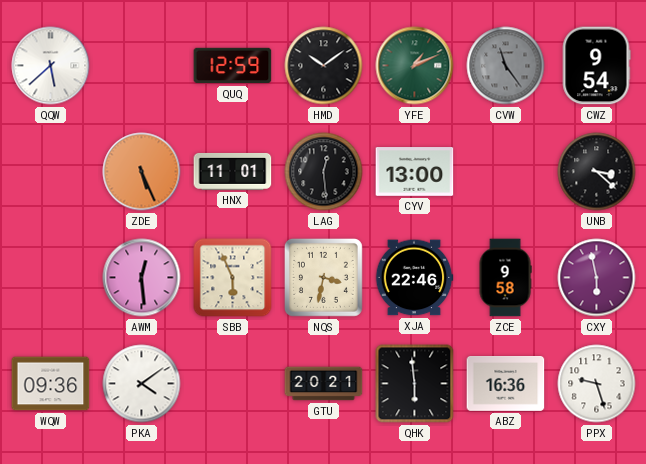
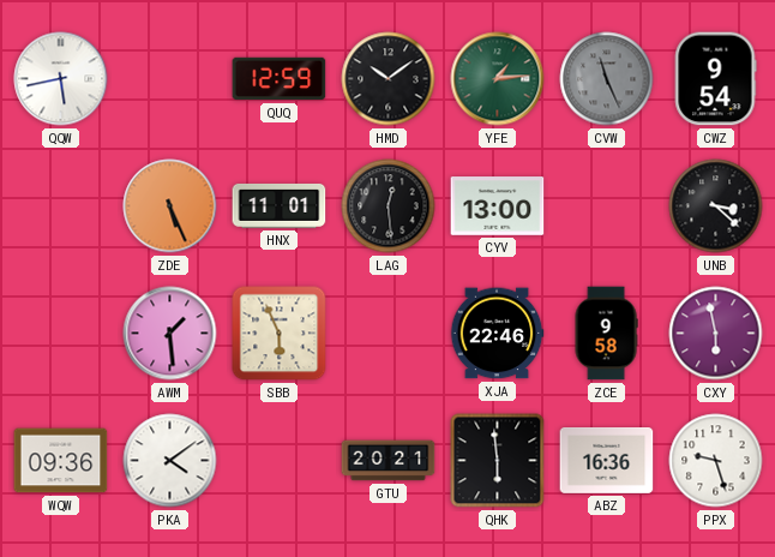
QQW: 5:38 -> 5:43
YFE: 1:11 -> 1:14
CVW: 11:24 -> 11:26
AWM: 12:29 -> 1:29
NQS: 3:32 -> none
